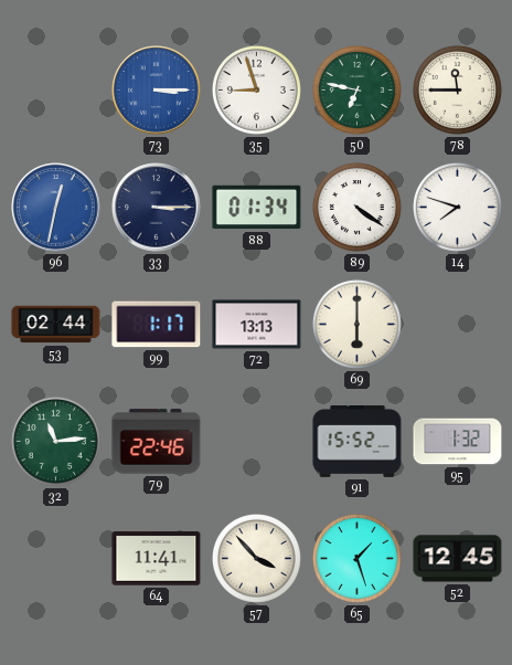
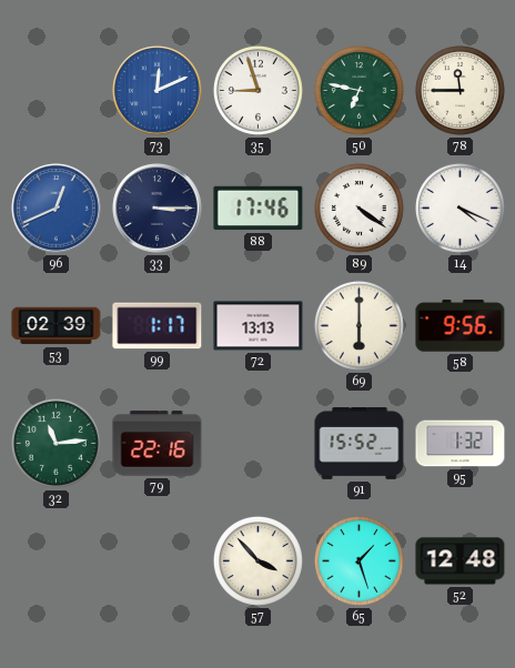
73: 3:15 -> 12:11
96: 12:32 -> 12:41
88: 01:34 -> 17:46
14: 7:48 -> 4:19
53: 02:44 -> 02:39
58: none -> 9:56
79: 22:46 -> 22:16
64: 11:41 -> none
52: 12:45 -> 12:48
